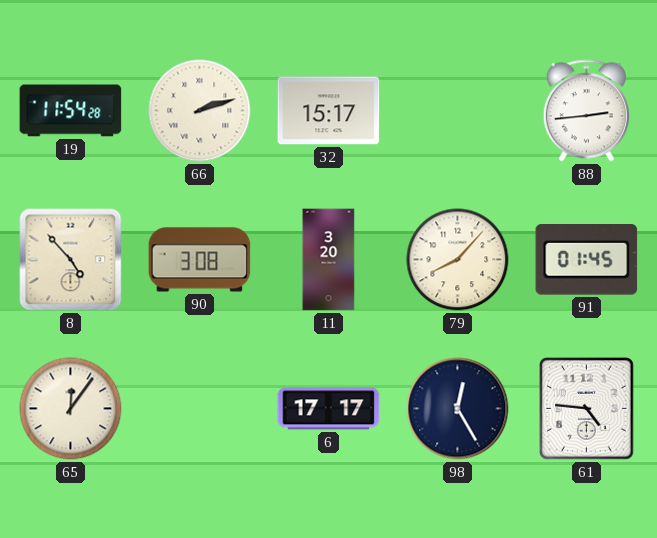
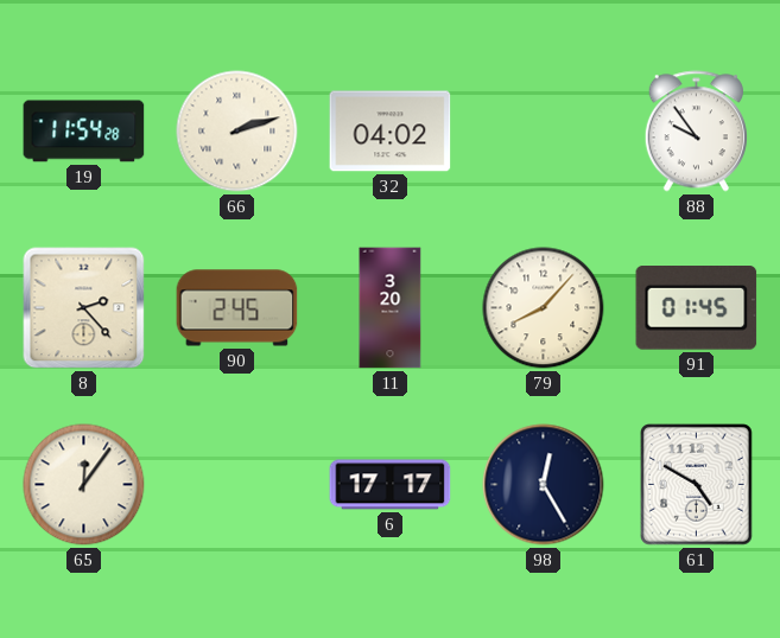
32: 15:17 -> 04:02
88: 2:44 -> 9:54
8: 4:53 -> 2:23
90: 3:08 -> 2:45
61: 4:46 -> 4:50
